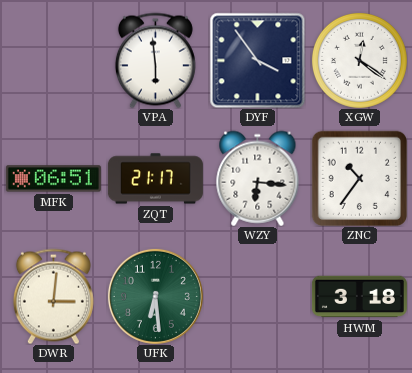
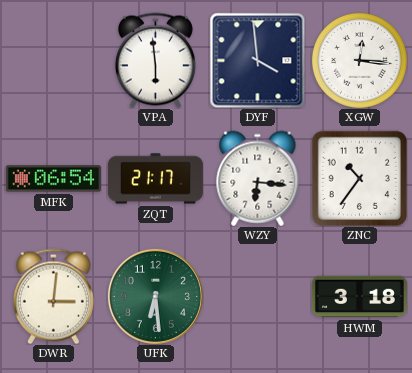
DYF: 3:54 -> 3:59
XGW: 12:21 -> 12:16
MFK: 06:51 -> 06:54
